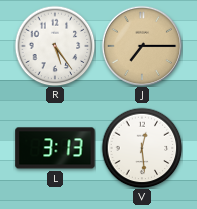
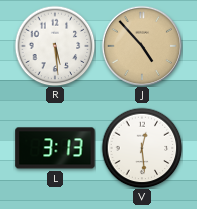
R: 5:24 -> 5:29
J: 7:15 -> 4:53
